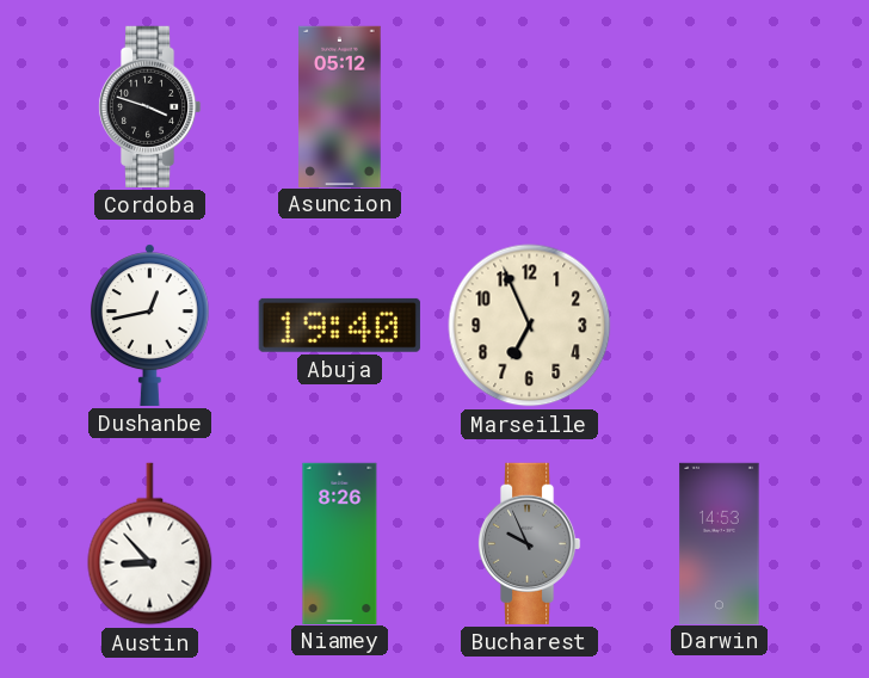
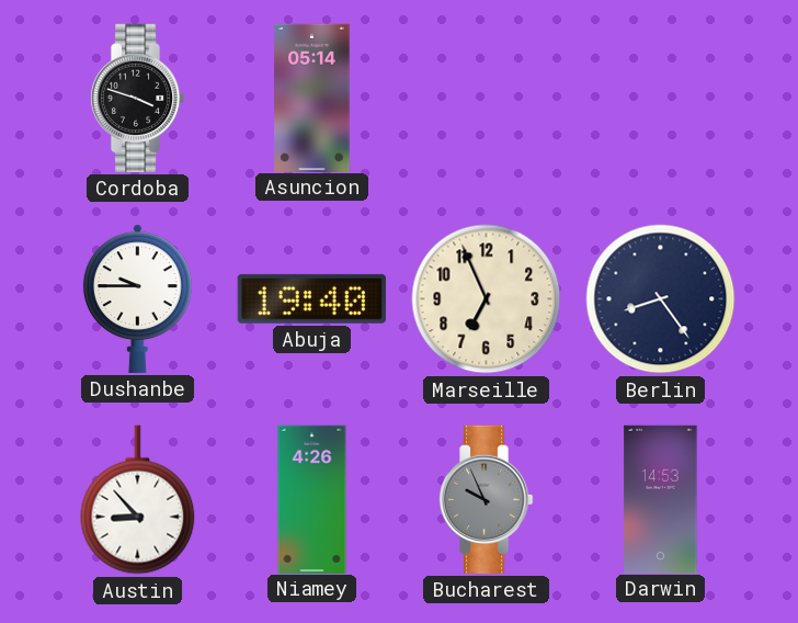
Asuncion: 05:12 -> 05:14
Dushanbe: 12:43 -> 9:45
Berlin: none -> 8:24
Niamey: 8:26 -> 4:26
